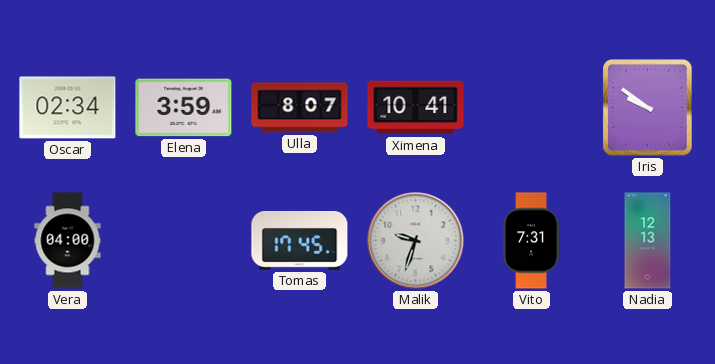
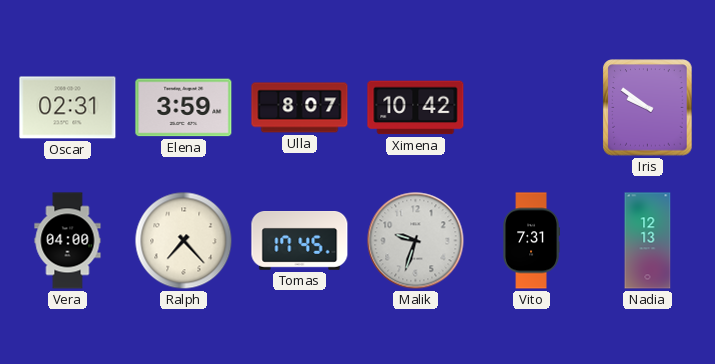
Oscar: 02:34 -> 02:31
Ximena: 10:41 -> 10:42
Ralph: none -> 7:23
